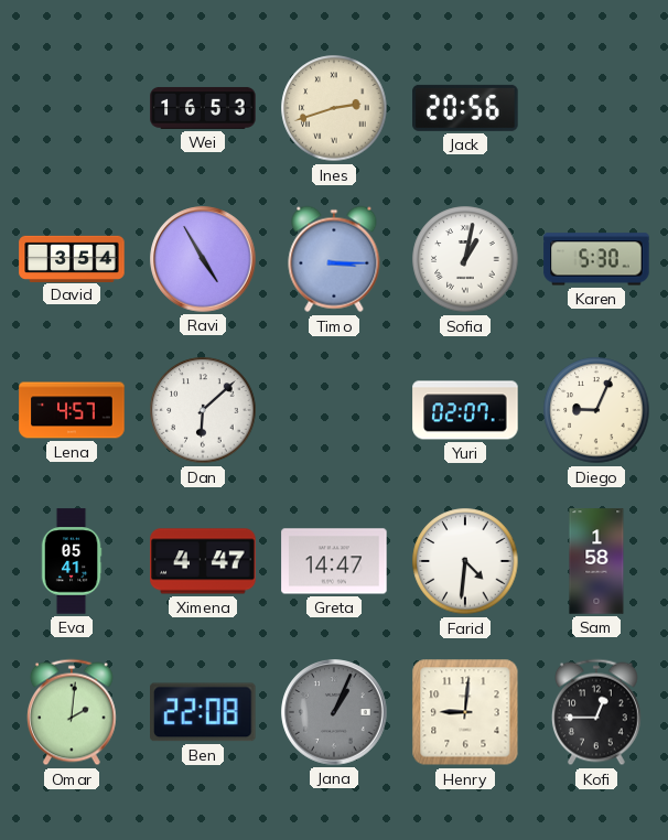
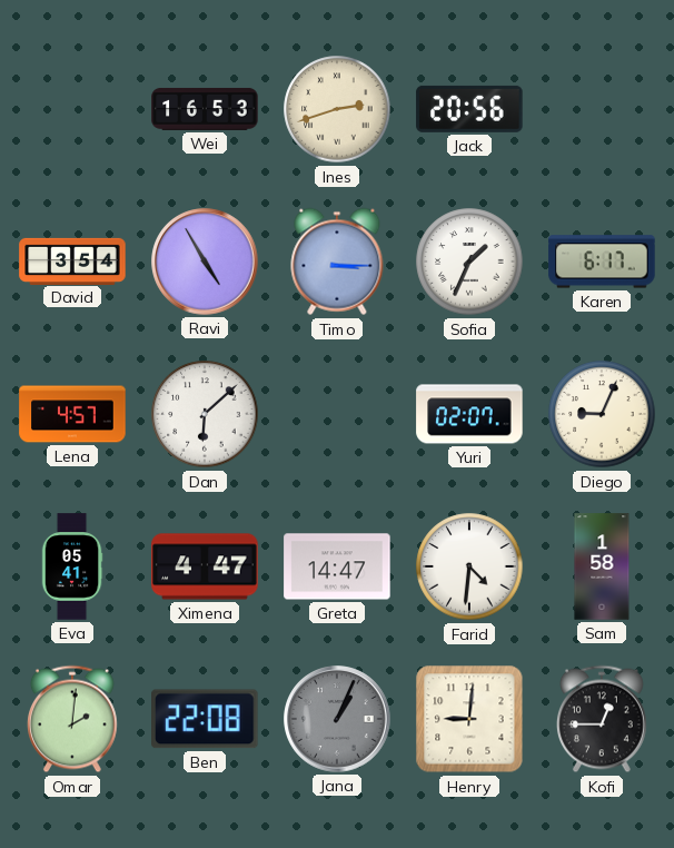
Sofia: 1:02 -> 1:34
Karen: 5:30 -> 6:17
